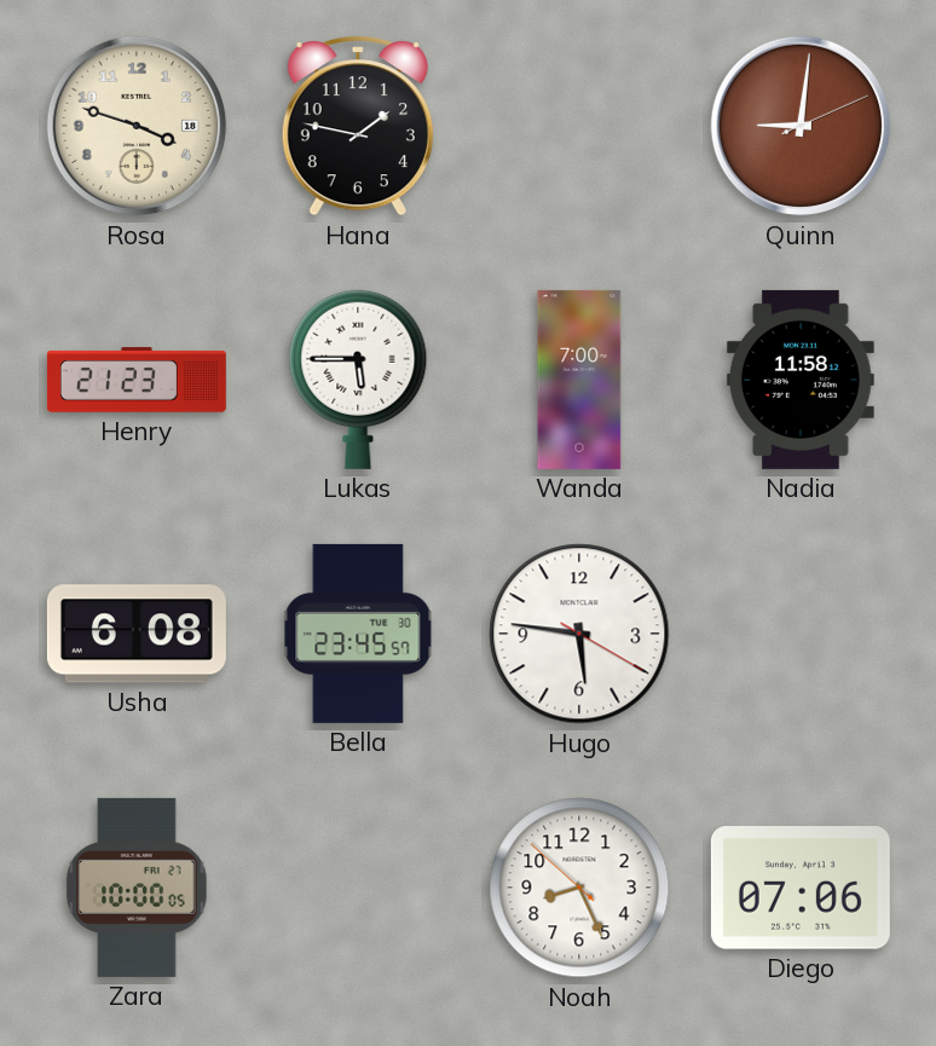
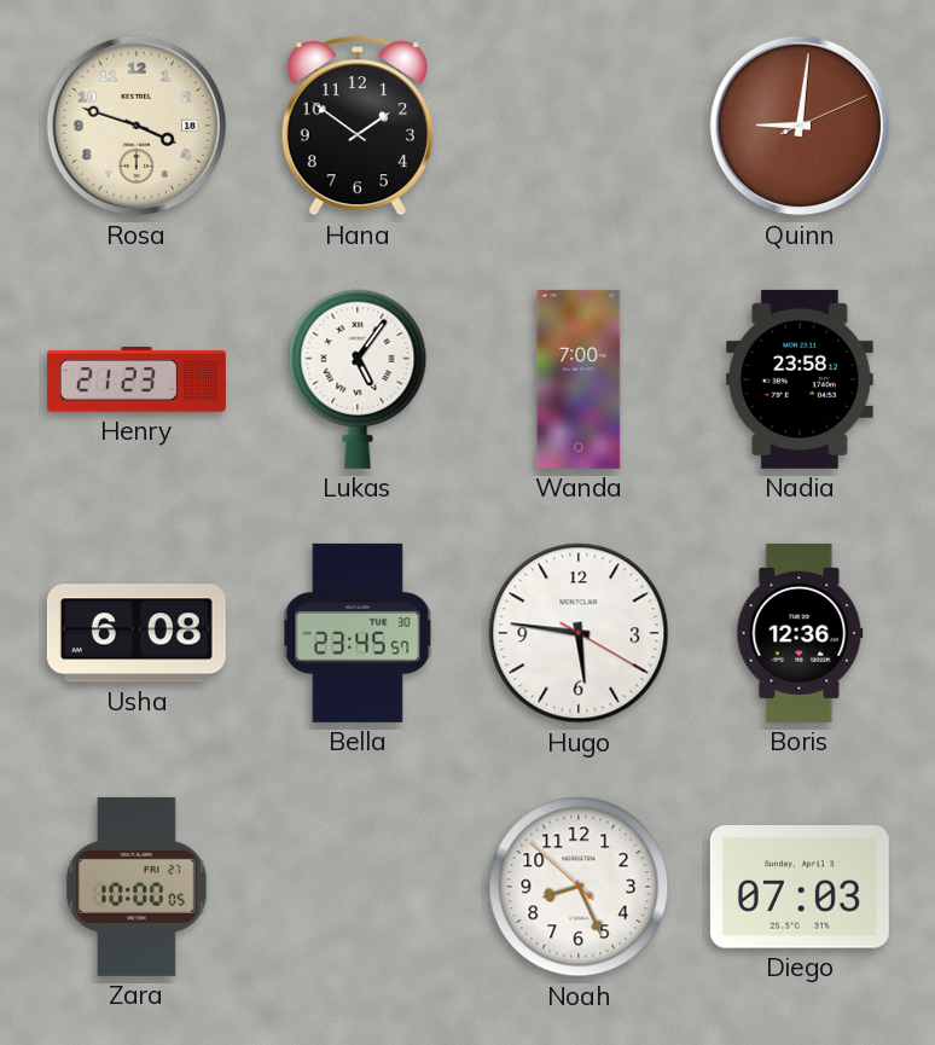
Hana: 1:47 -> 1:51
Lukas: 5:45 -> 5:06
Nadia: 11:58 -> 23:58
Boris: none -> 12:36
Diego: 07:06 -> 07:03
